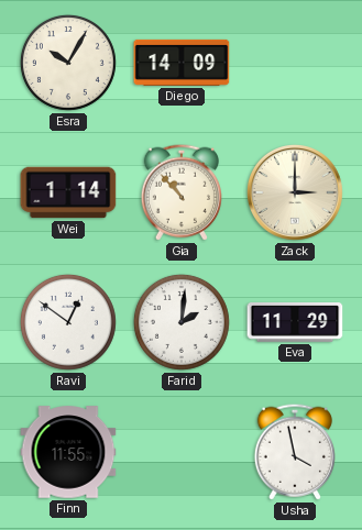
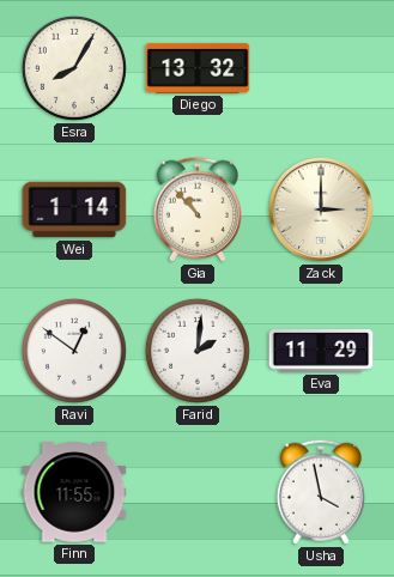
Esra: 10:05 -> 8:05
Diego: 14:09 -> 13:32
